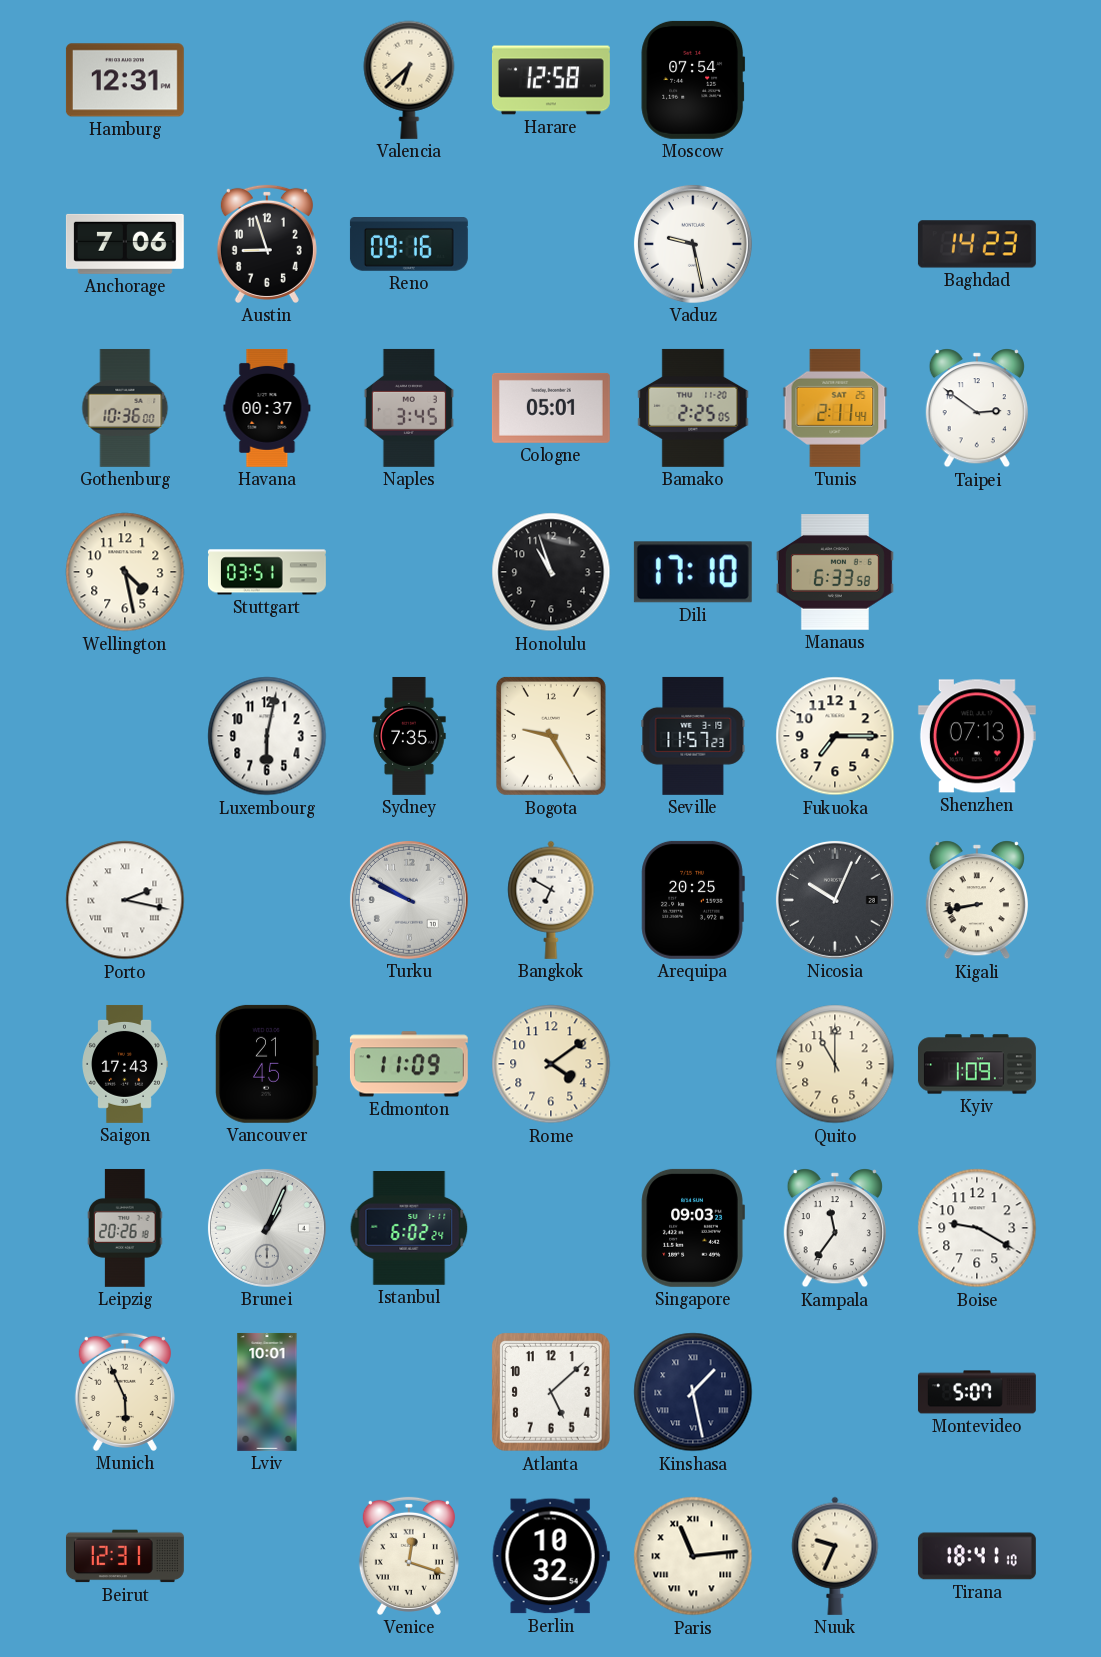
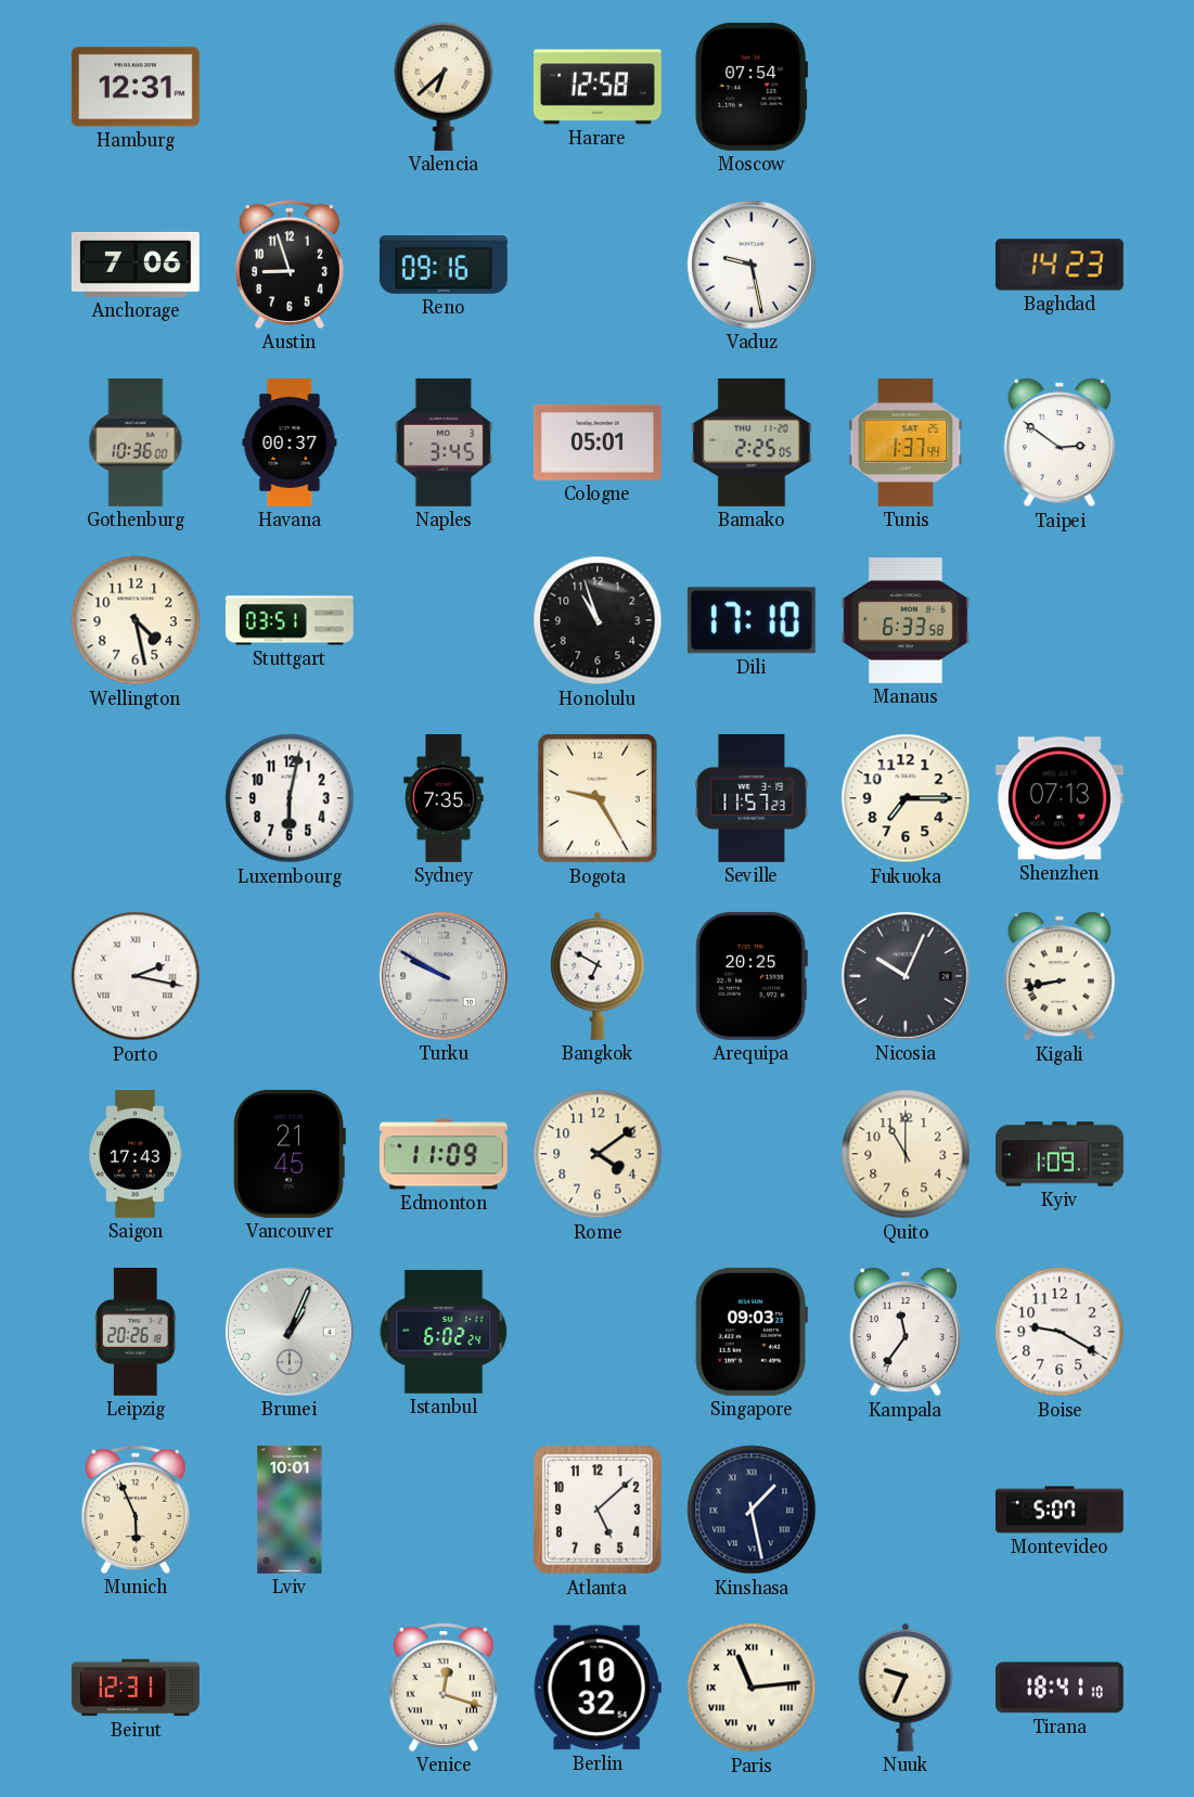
Tunis: 2:11 -> 1:37
